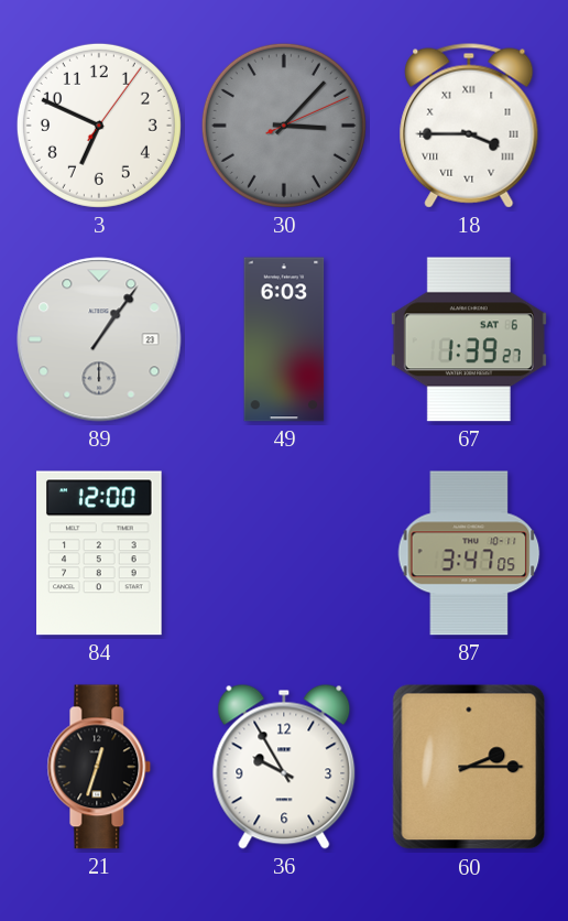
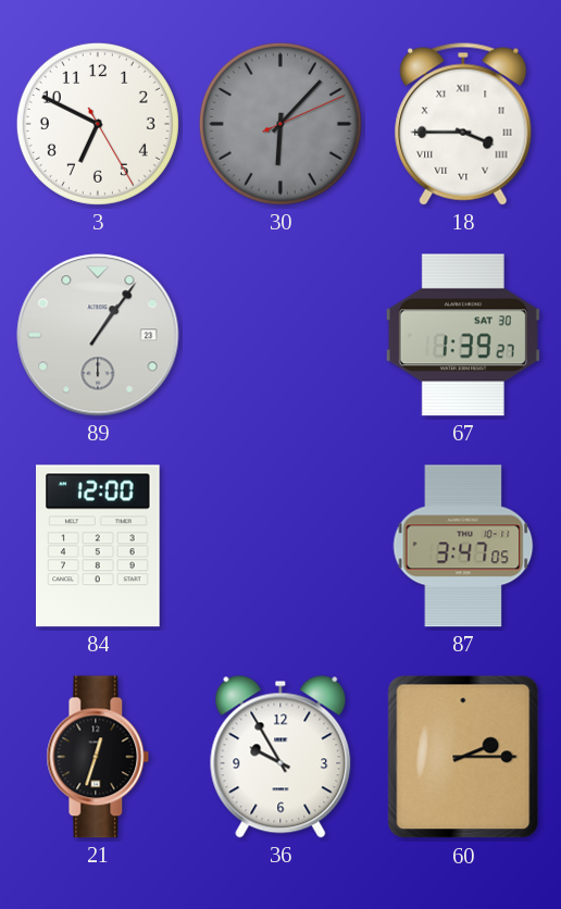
3: 6:49:06 -> 6:49:25
30: 3:07 -> 6:07
49: 6:03 -> none
67 date: SAT 6 -> SAT 30
